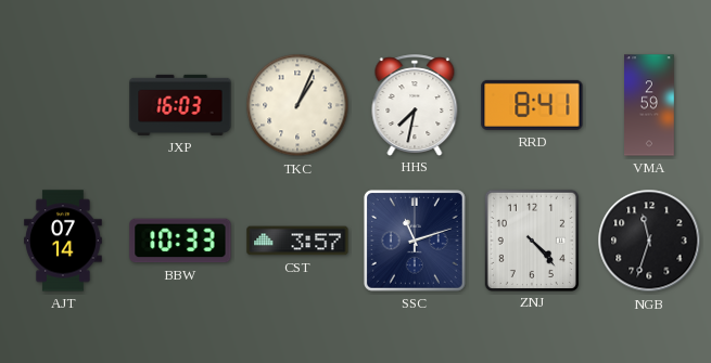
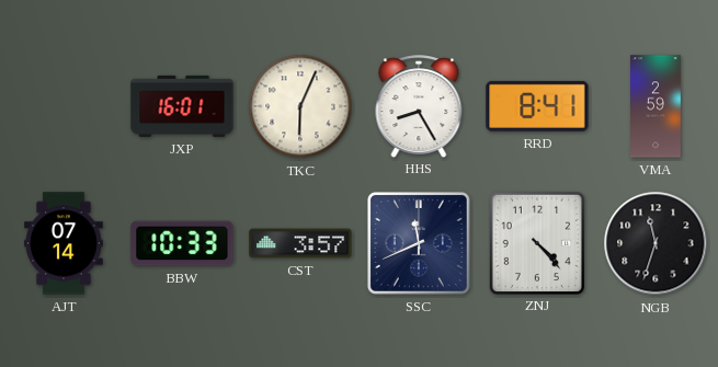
JXP: 16:03 -> 16:01
TKC: 1:04 -> 6:04
HHS: 7:32 -> 8:25
SSC: 11:12 -> 11:41
